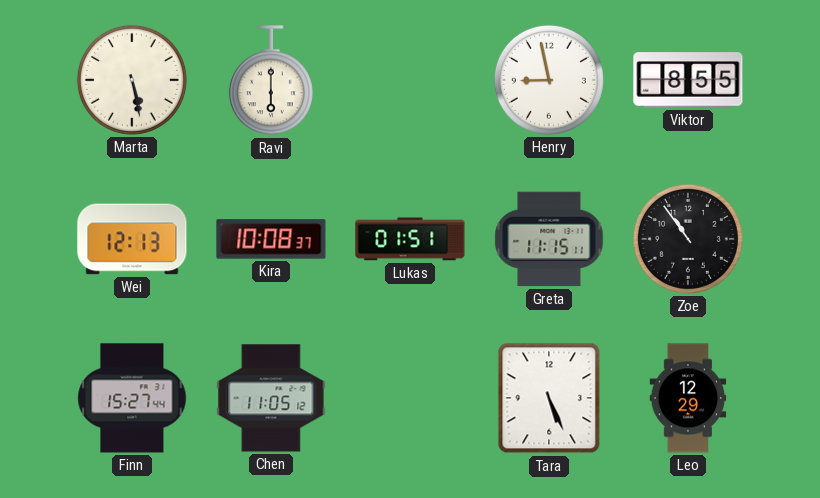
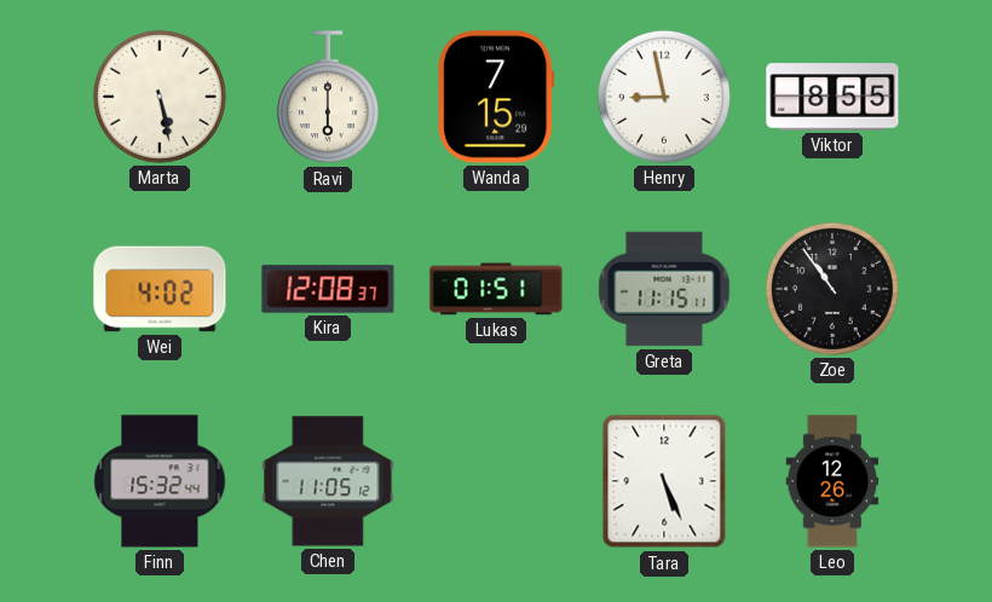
Wanda: none -> 7:15
Wei: 12:13 -> 4:02
Kira: 10:08 -> 12:08
Finn: 15:27 -> 15:32
Leo: 12:29 -> 12:26
